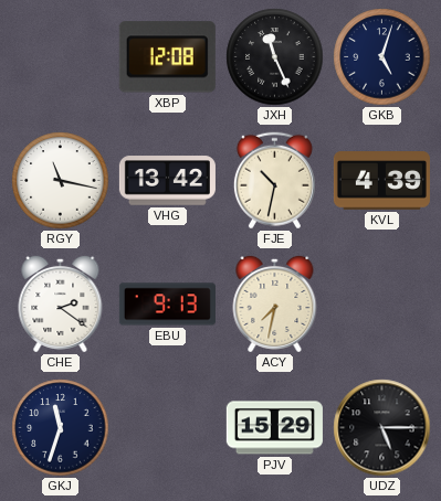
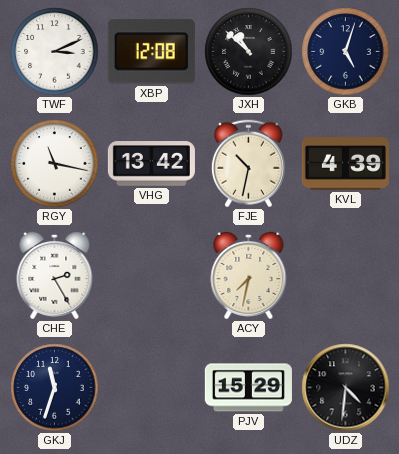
TWF: none -> 3:11
JXH: 11:26 -> 10:52
CHE: 2:21 -> 2:25
EBU: 9:13 -> none
UDZ: 5:15 -> 4:31
